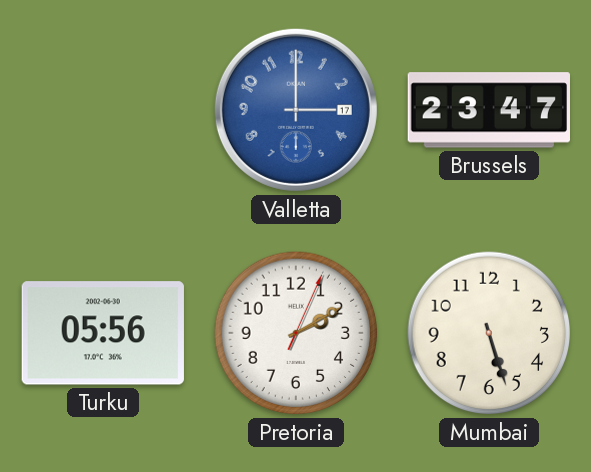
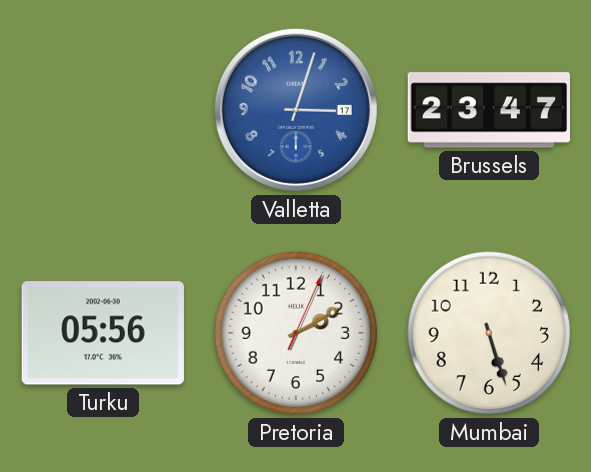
Valletta: 3:00 -> 3:03
